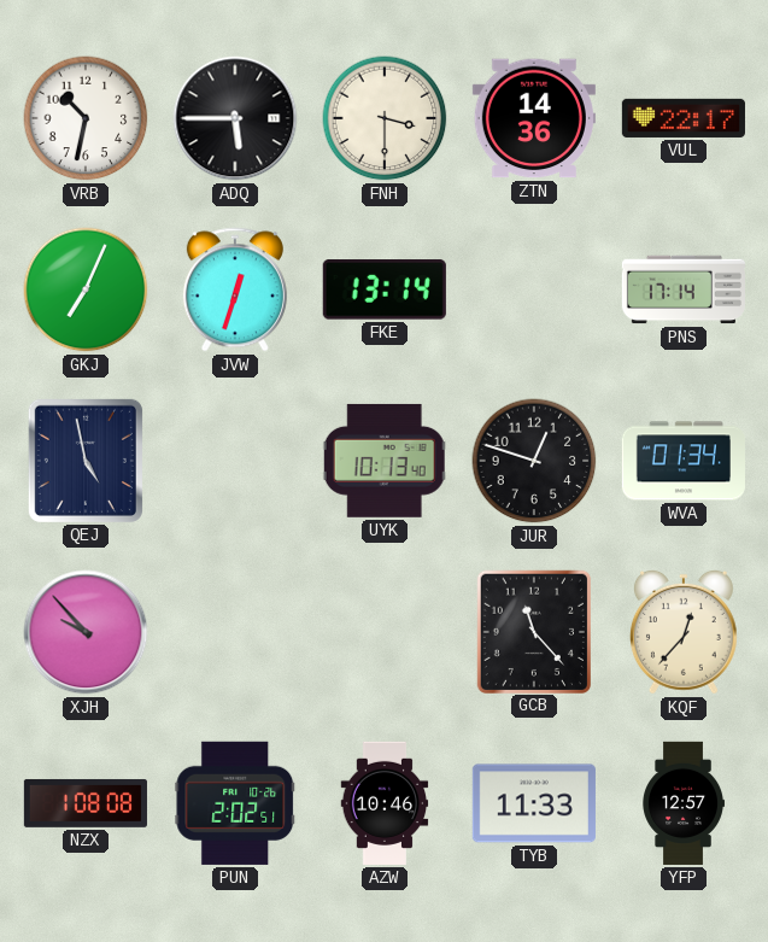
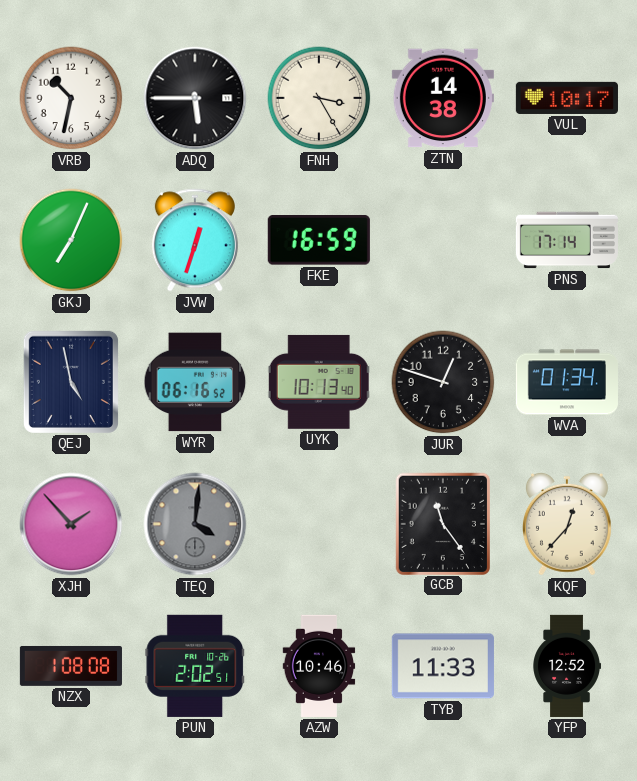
FNH: 3:30 -> 3:25
ZTN: 14:36 -> 14:38
VUL: 22:17 -> 10:17
FKE: 13:14 -> 16:59
WYR: none -> 06:16
XJH: 9:53 -> 1:53
TEQ: none -> 4:01
GCB: 11:23 -> 11:24
YFP: 12:57 -> 12:52
